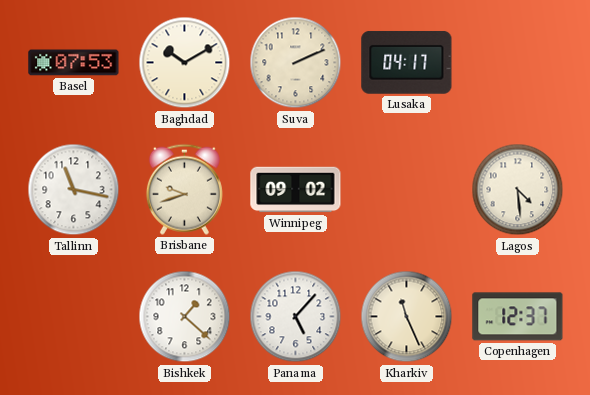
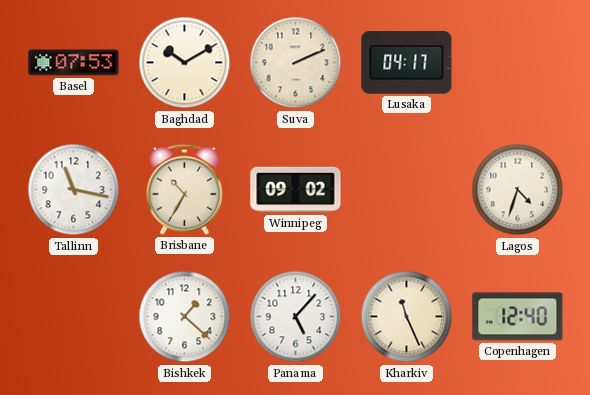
Brisbane: 9:42 -> 10:35
Lagos: 4:29 -> 4:33
Copenhagen: 12:37 -> 12:40
